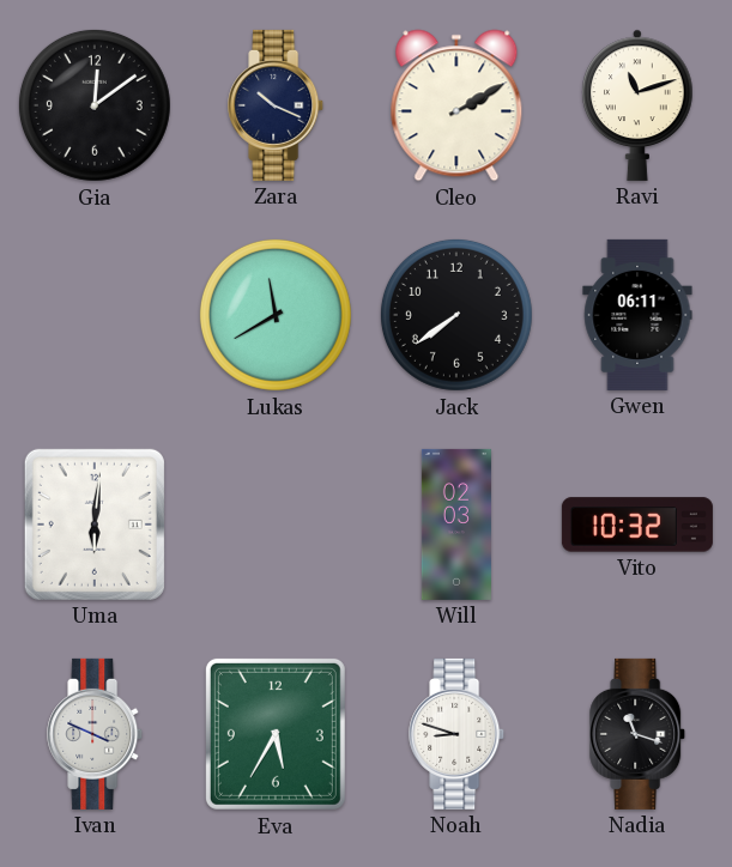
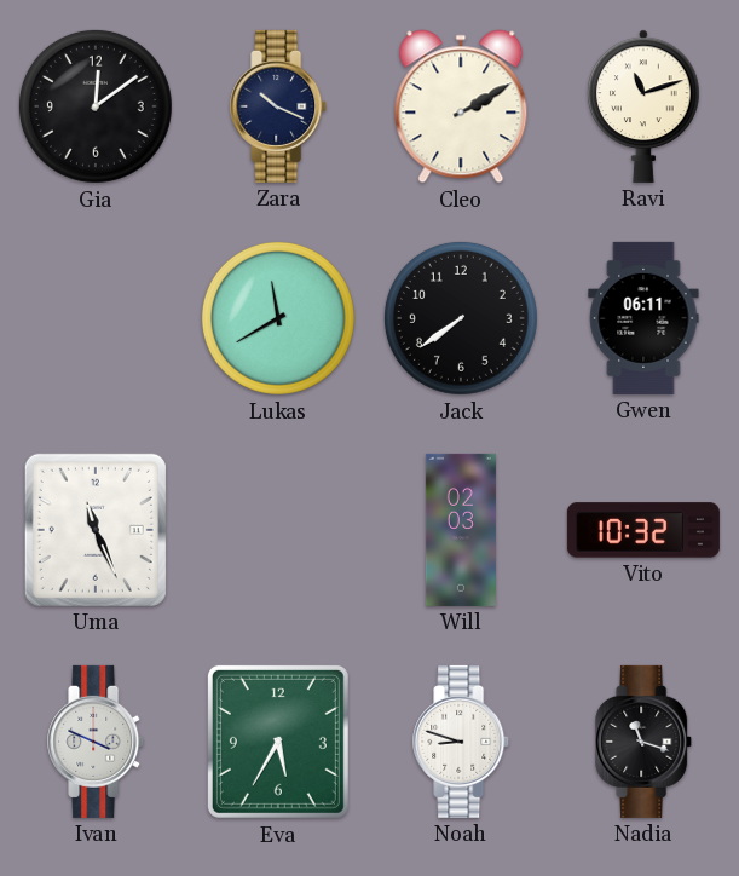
Uma: 6:01 -> 11:26
